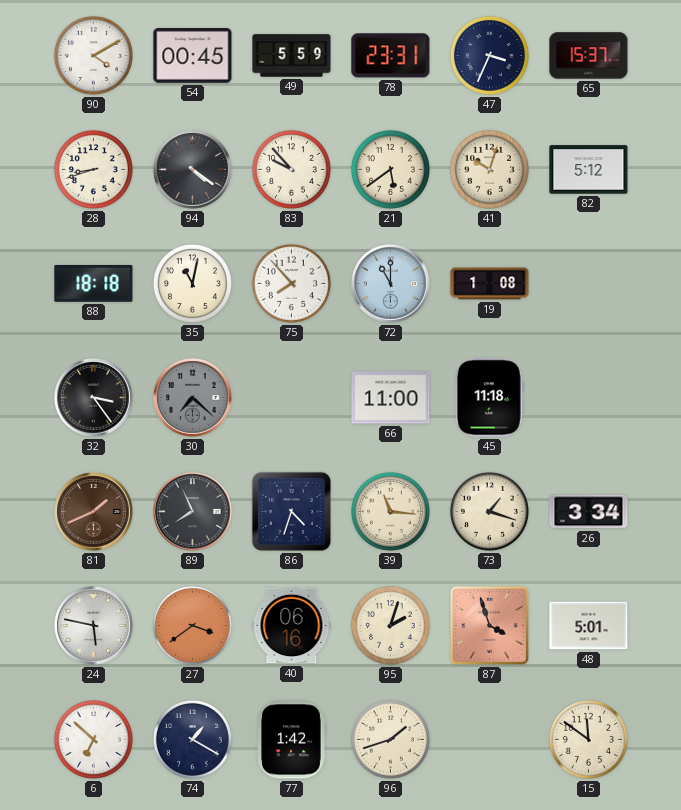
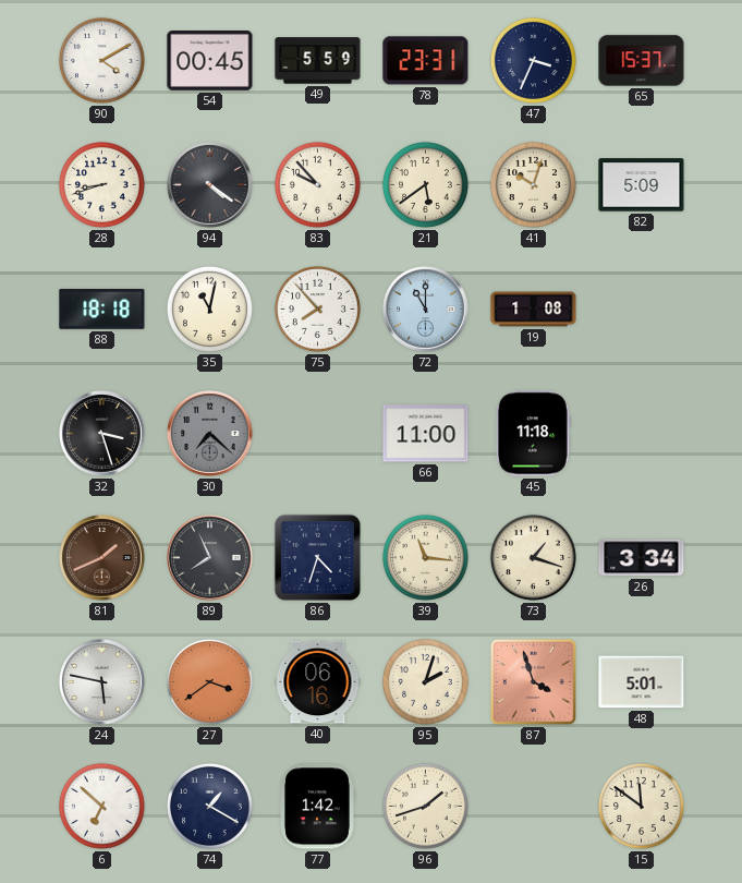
82: 5:12 -> 5:09
32: 3:24 -> 3:27
